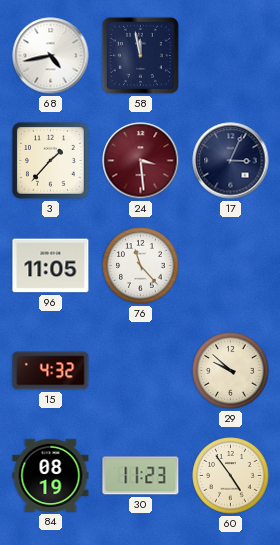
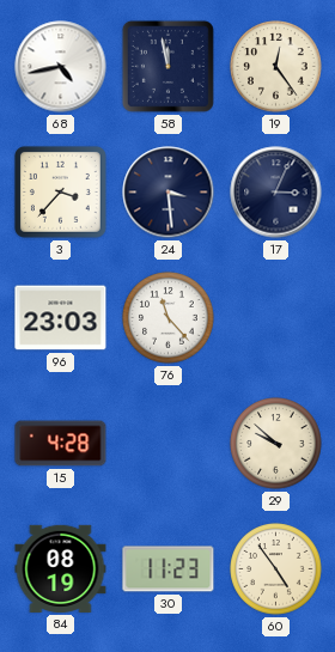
19: none -> 12:24
3: 1:37 -> 3:37
24 dial: burgundy -> navy
96: 11:05 -> 23:03
15: 4:32 -> 4:28
